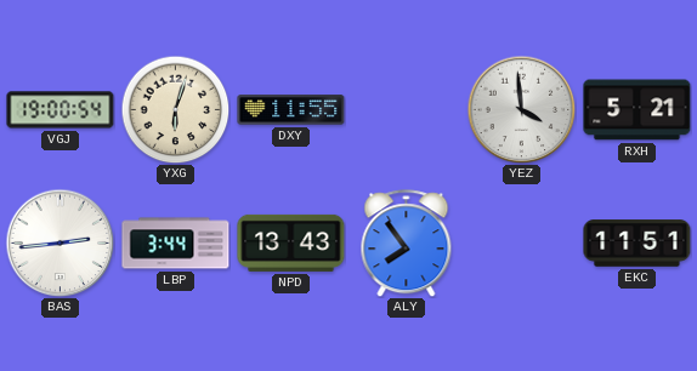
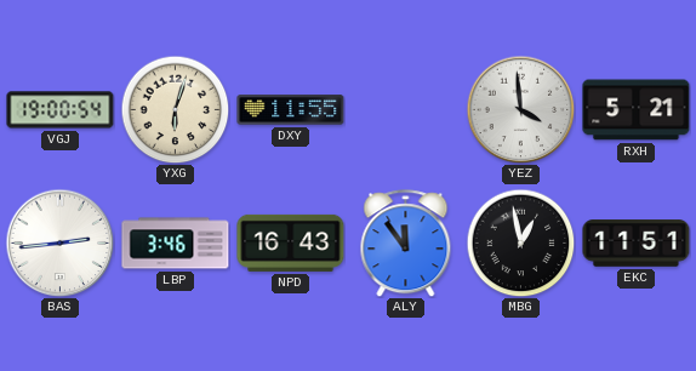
LBP: 3:44 -> 3:46
NPD: 13:43 -> 16:43
ALY: 7:54 -> 11:54
MBG: none -> 12:58
